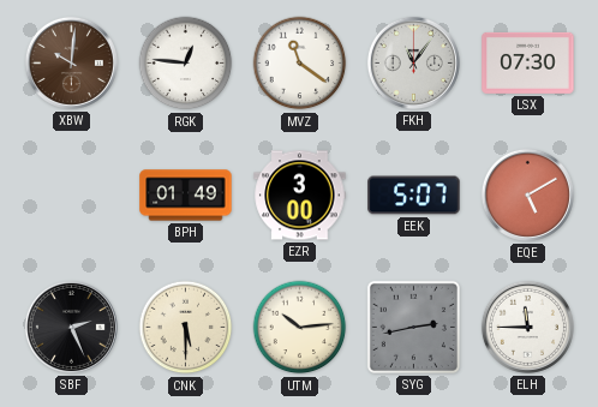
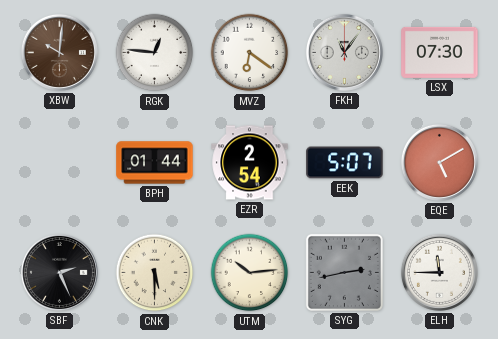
MVZ: 11:21 -> 6:21
BPH: 01:49 -> 01:44
EZR: 3:00 -> 2:54
